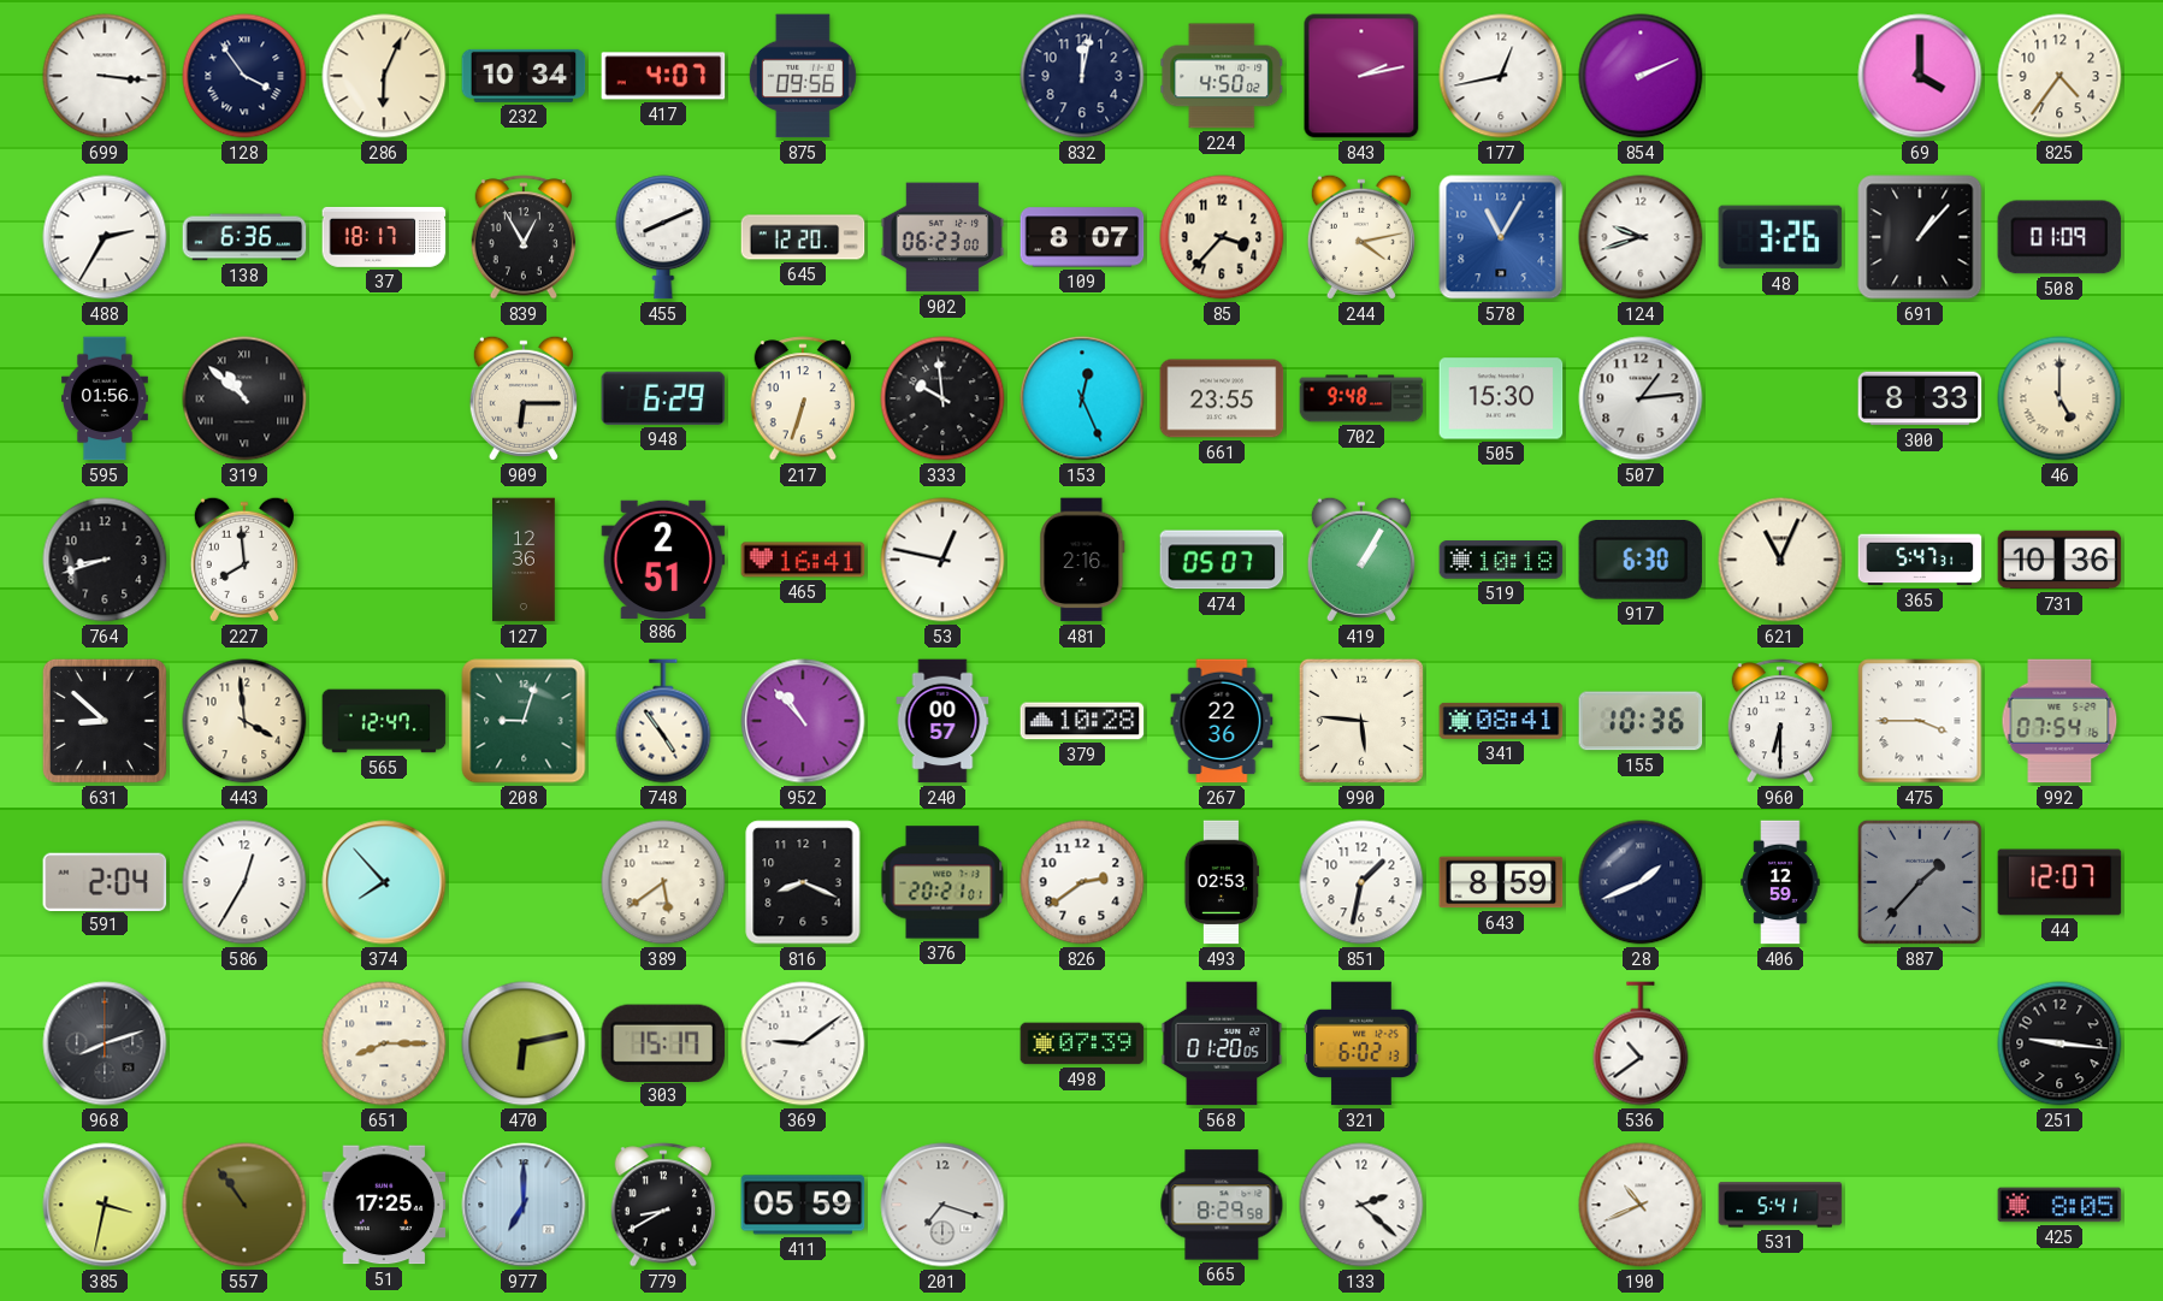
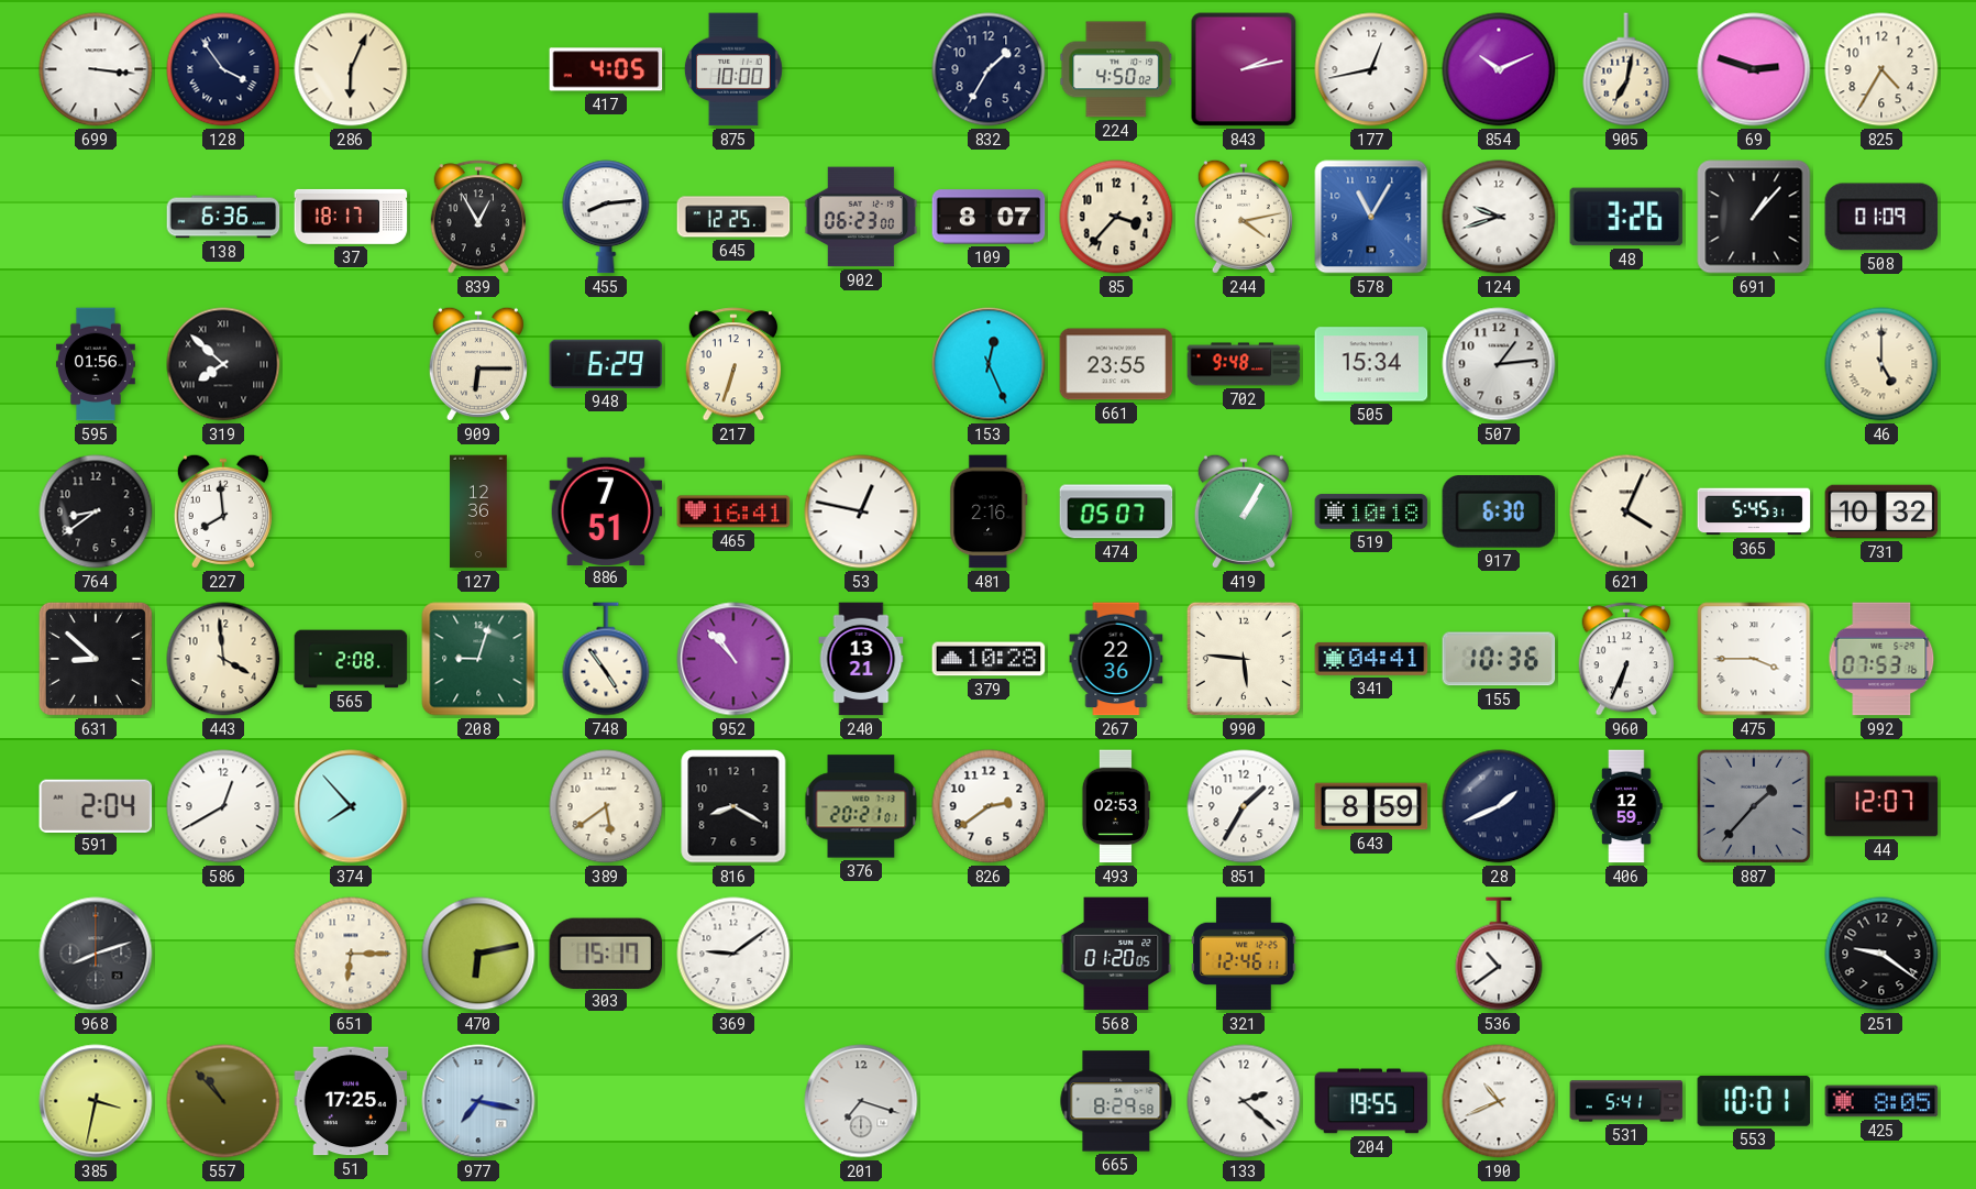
232: 10:34 -> none
417: 4:07 -> 4:05
875: 09:56 -> 10:00
832: 12:02 -> 1:35
854: 2:11 -> 10:11
905: none -> 7:02
69: 4:00 -> 2:48
825: 4:36 -> 4:35
488: 2:35 -> none
455: 8:11 -> 8:14
645: 12:20 -> 12:25
319: 10:52 -> 7:52
333: 9:59 -> none
505: 15:30 -> 15:34
300: 8:33 -> none
764: 8:42 -> 8:39
886: 2:51 -> 7:51
621: 11:04 -> 4:04
365: 5:47 -> 5:45
731: 10:36 -> 10:32
565: 12:47 -> 2:08
240: 00:57 -> 13:21
341: 08:41 -> 04:41
960: 6:30 -> 6:34
992: 07:54 -> 07:53
586: 12:35 -> 12:40
816: 8:19 -> 8:20
851: 1:32 -> 1:35
651: 8:15 -> 6:15
498: 07:39 -> none
321: 6:02 -> 12:46
251: 9:16 -> 9:21
557: 10:54 -> 10:53
977: 7:00 -> 7:17
779: 8:40 -> none
411: 05:59 -> none
204: none -> 19:55
553: none -> 10:01
